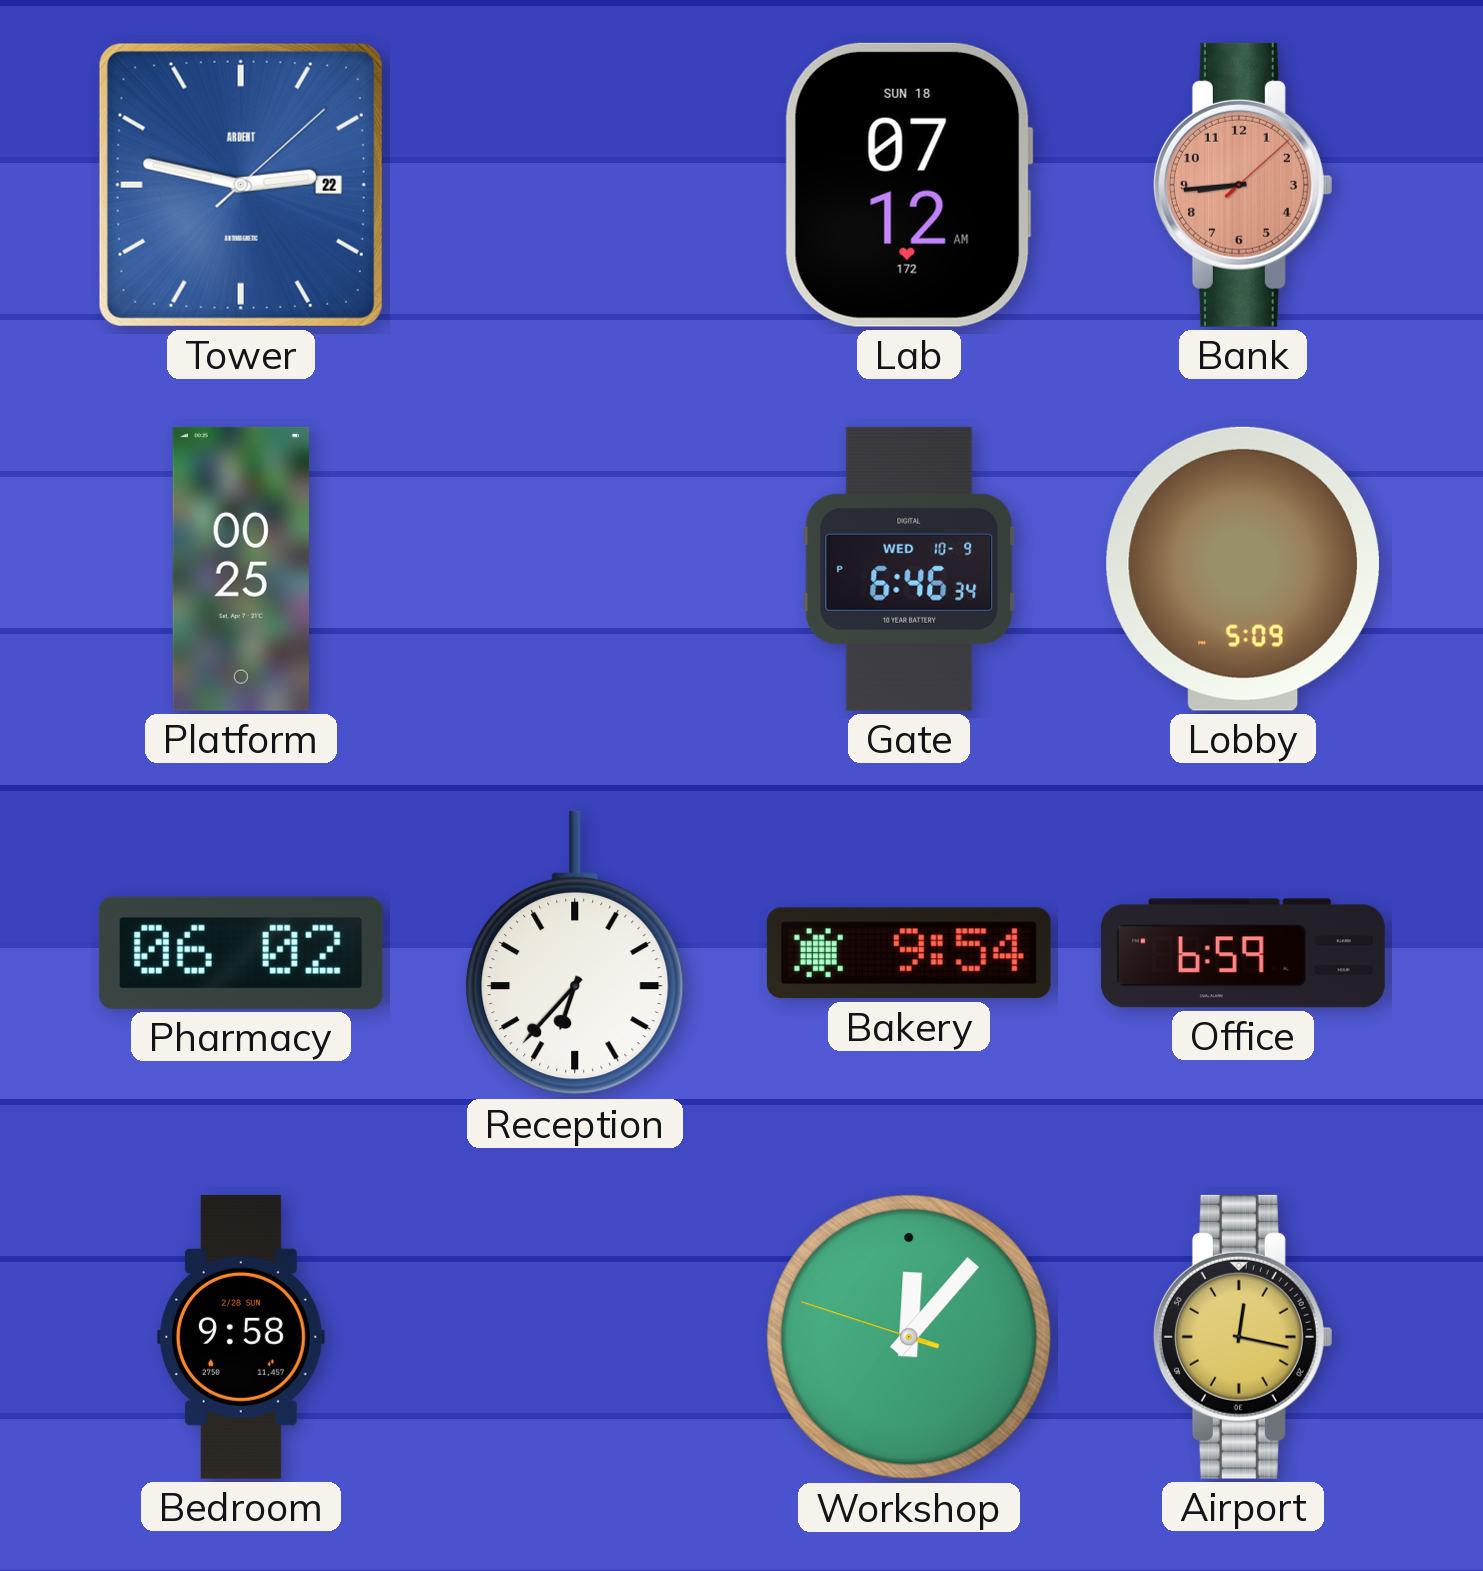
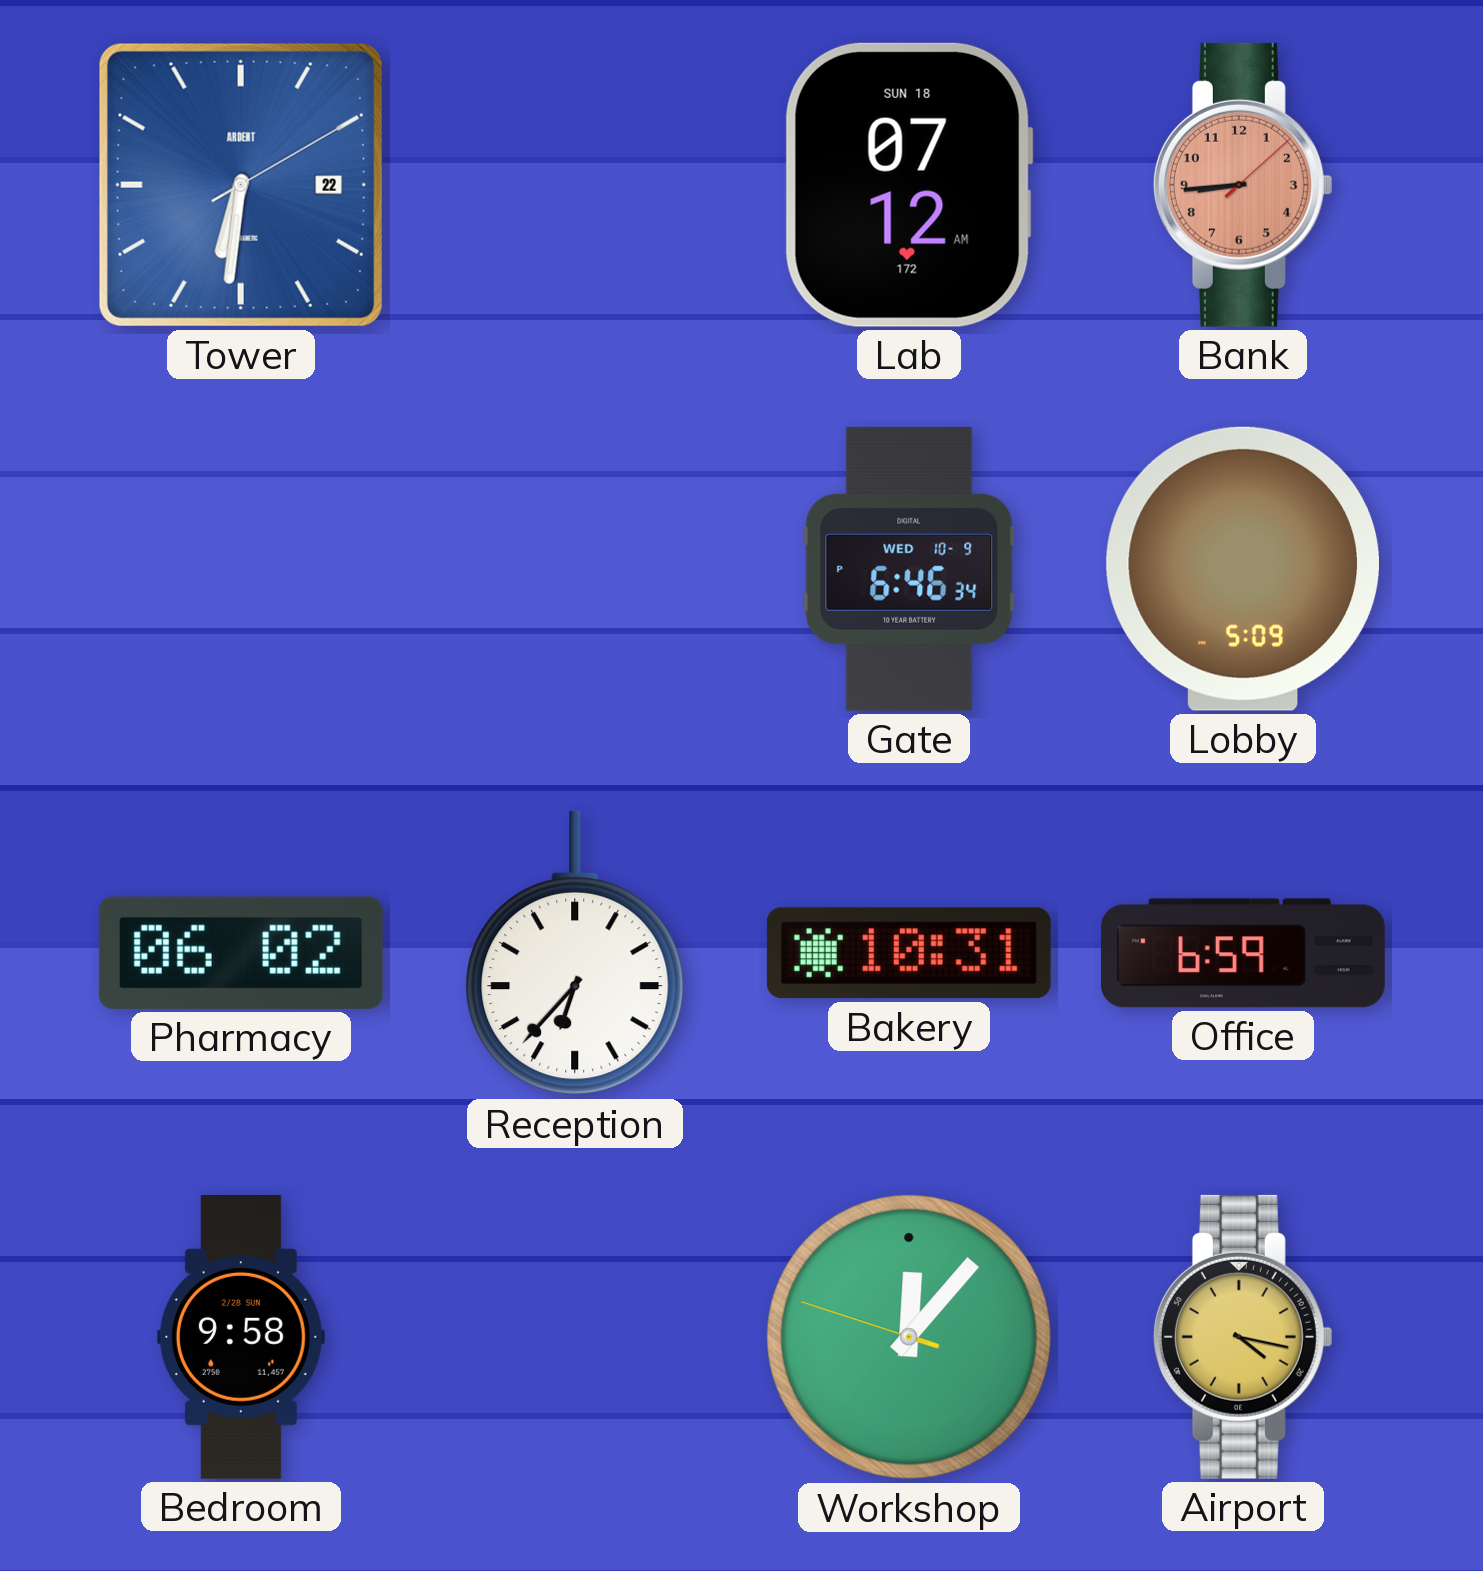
Tower: 2:47 -> 6:31
Platform: 00:25 -> none
Bakery: 9:54 -> 10:31
Airport: 12:17 -> 4:17
